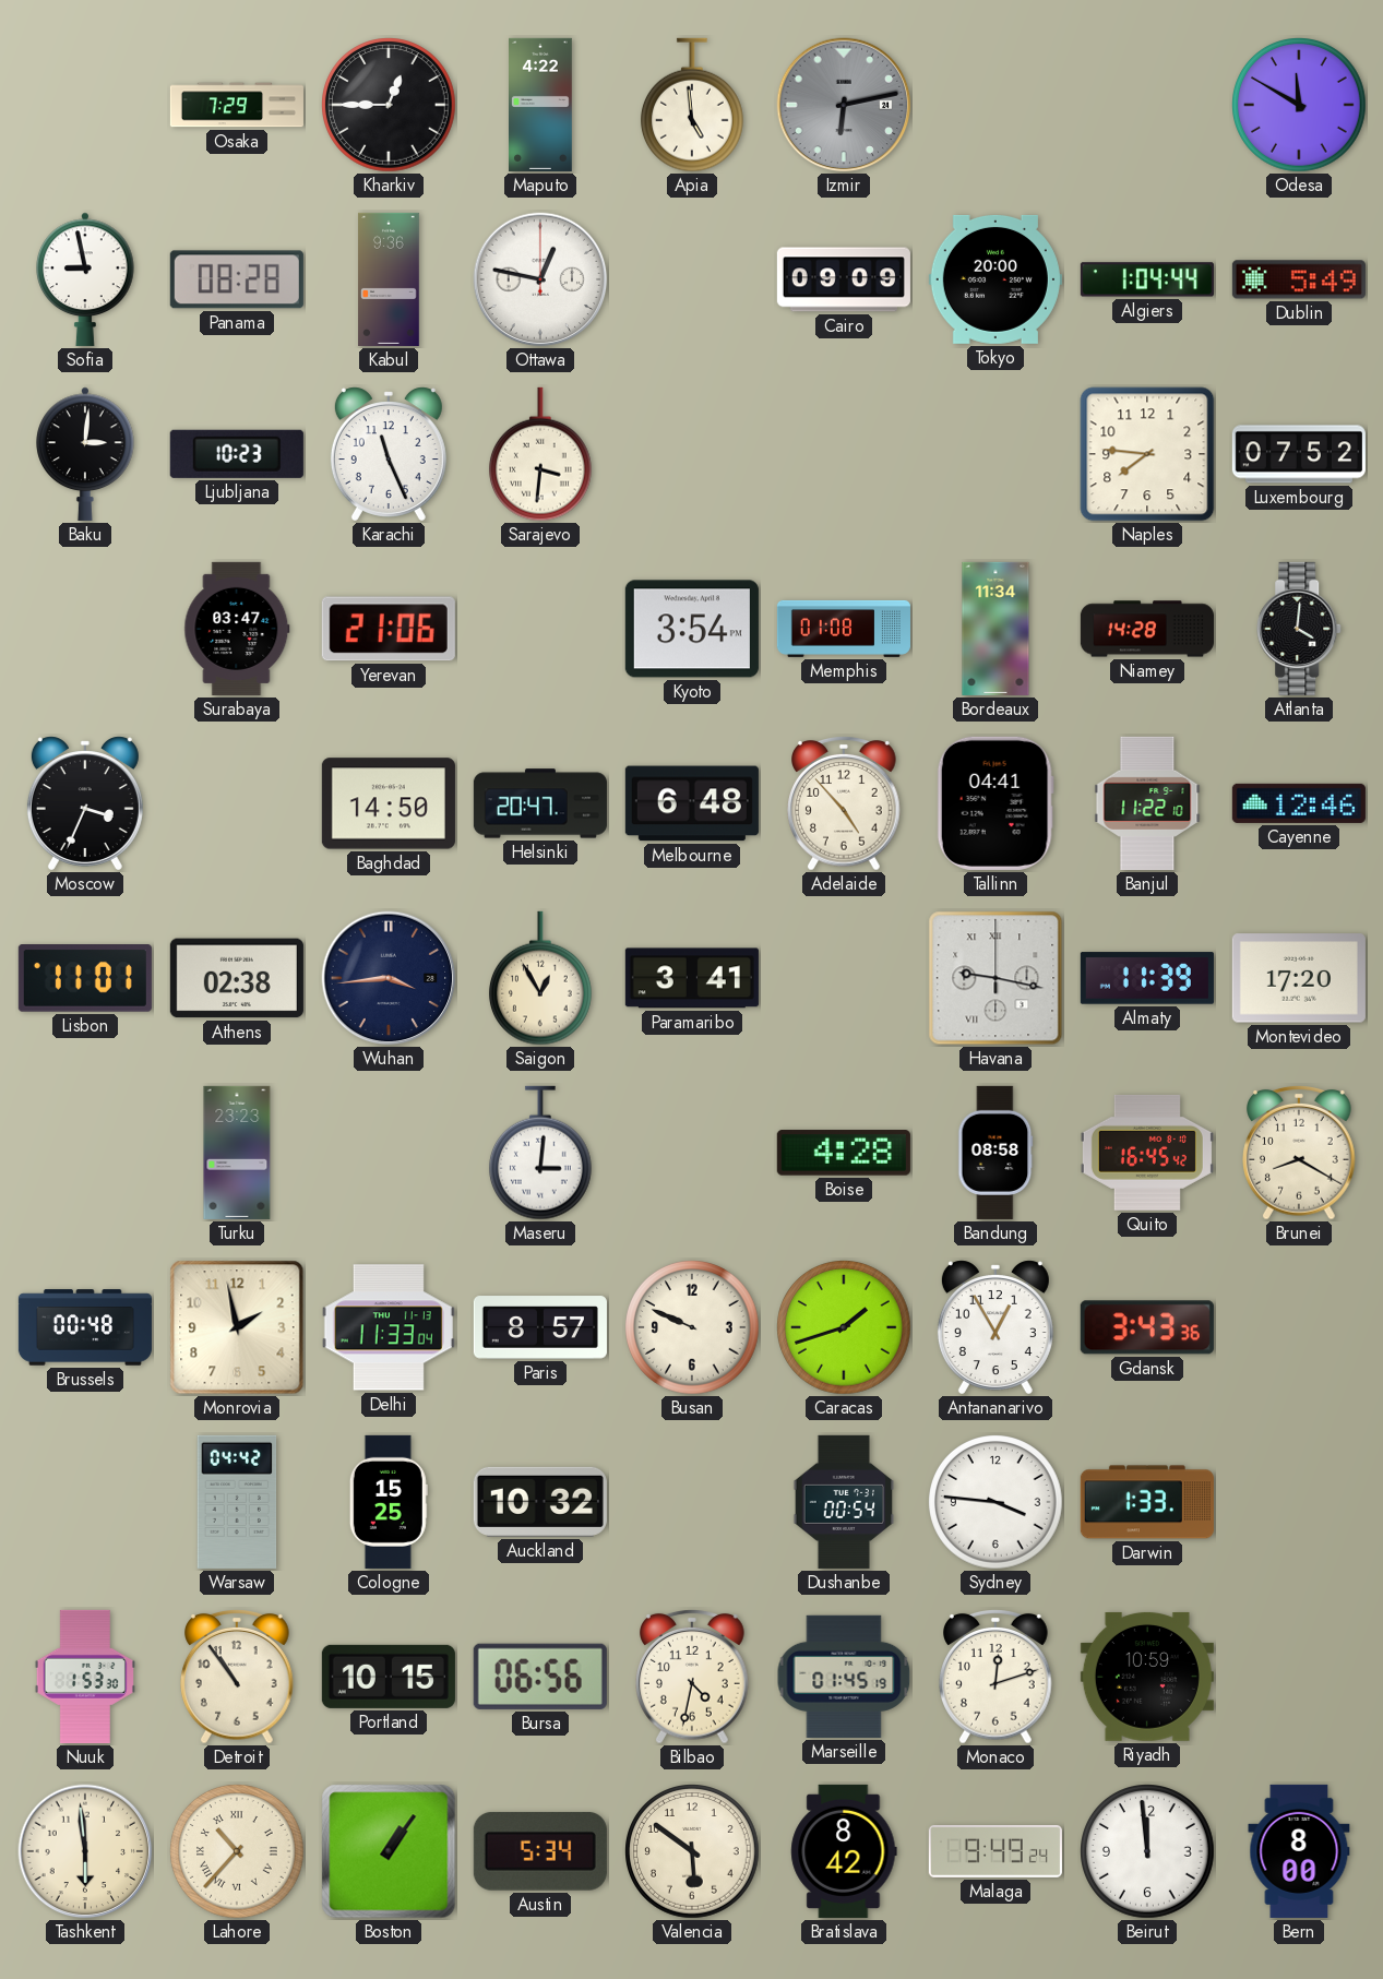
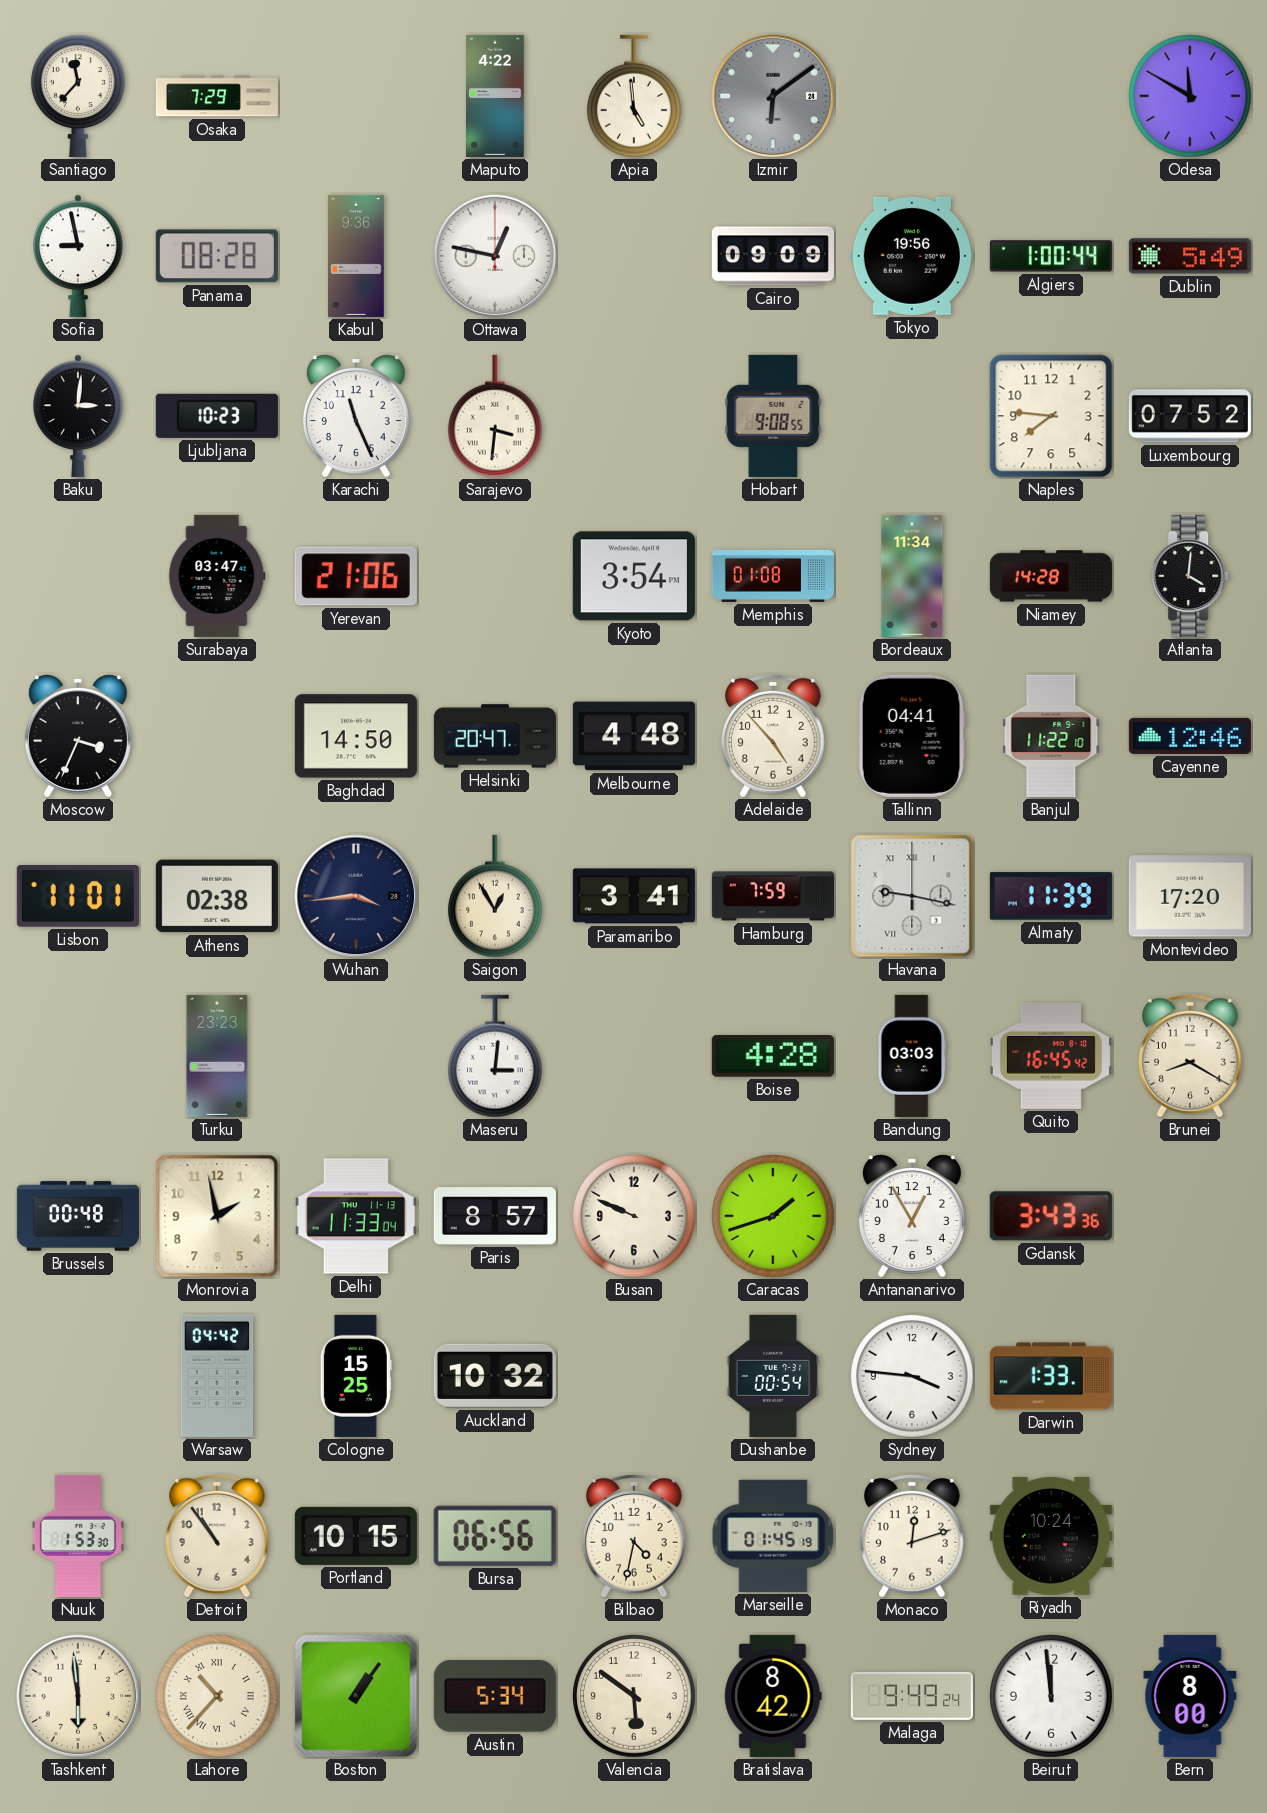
Santiago: none -> 11:37
Kharkiv: 12:45 -> none
Izmir: 6:13 -> 6:09
Tokyo: 20:00 -> 19:56
Algiers: 1:04 -> 1:00
Hobart: none -> 9:08
Melbourne: 6:48 -> 4:48
Hamburg: none -> 7:59
Bandung: 08:58 -> 03:03
Riyadh: 10:59 -> 10:24
